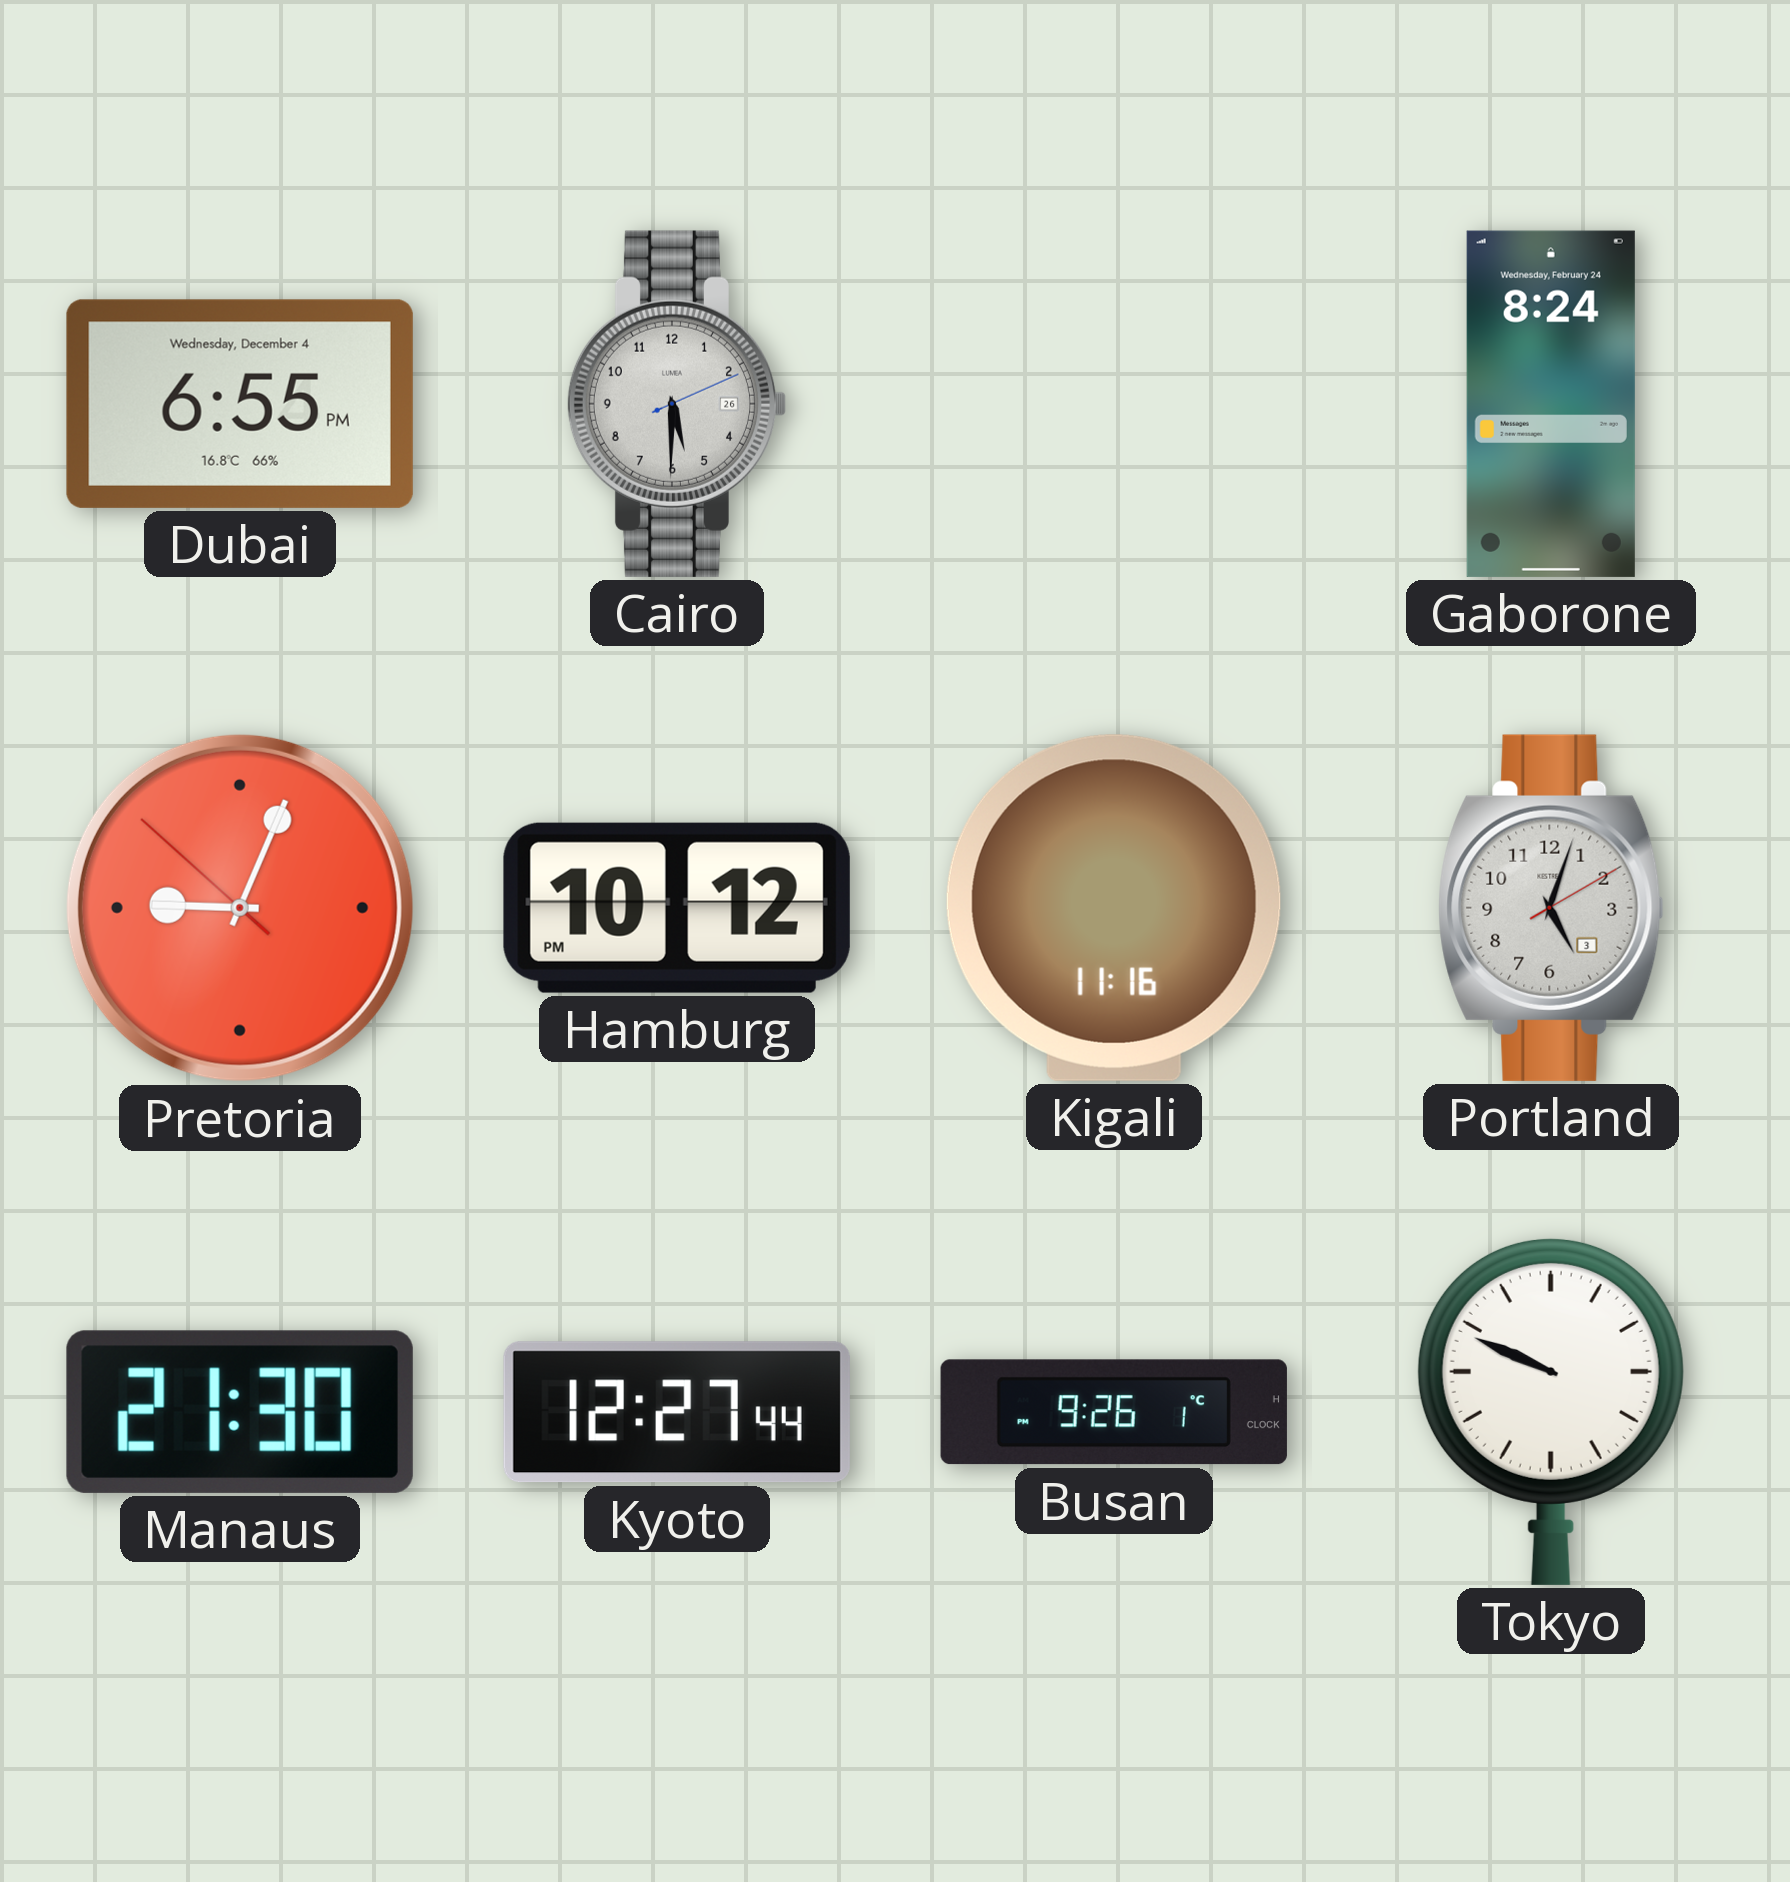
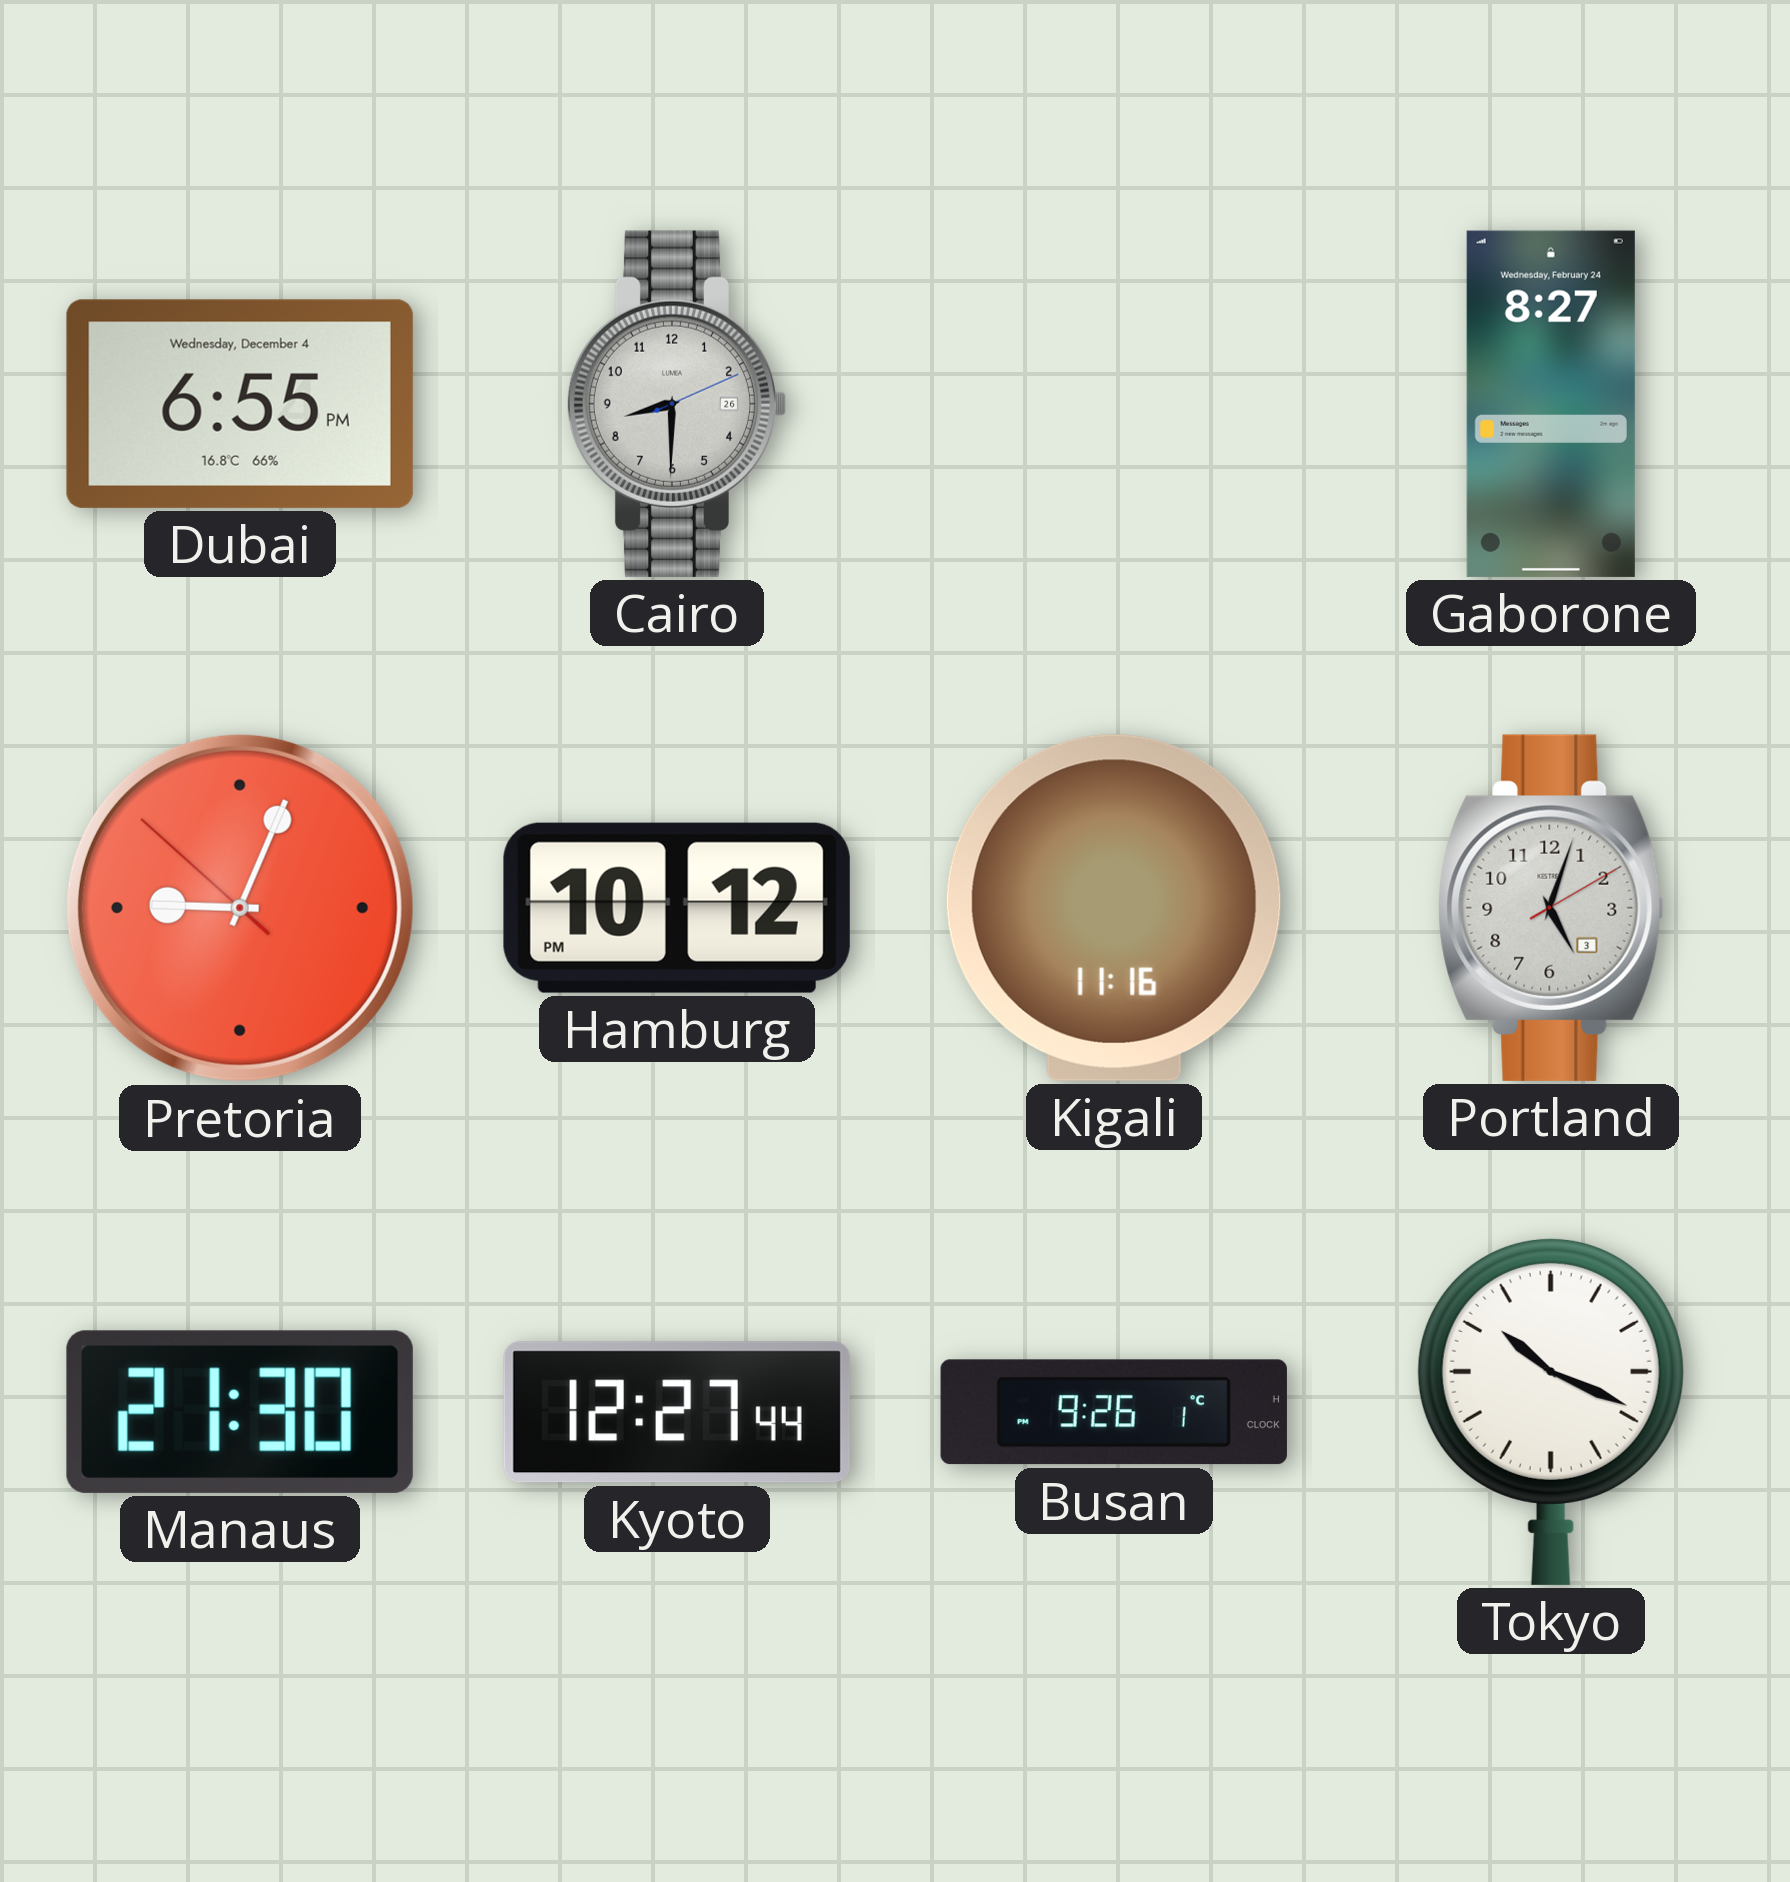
Cairo: 5:30 -> 8:30
Gaborone: 8:24 -> 8:27
Tokyo: 9:49 -> 10:19
